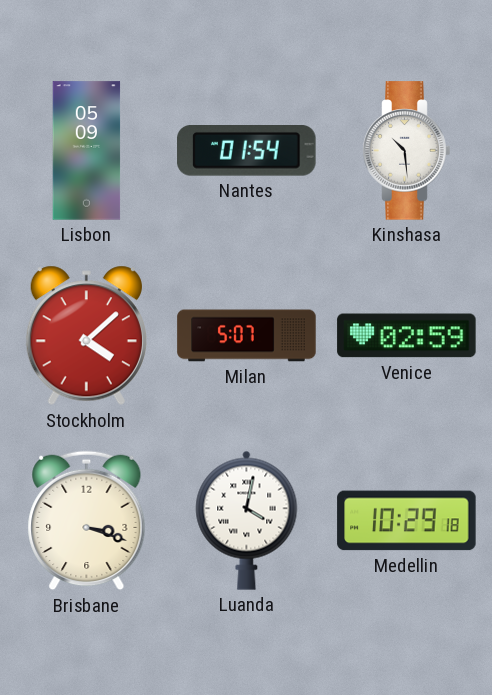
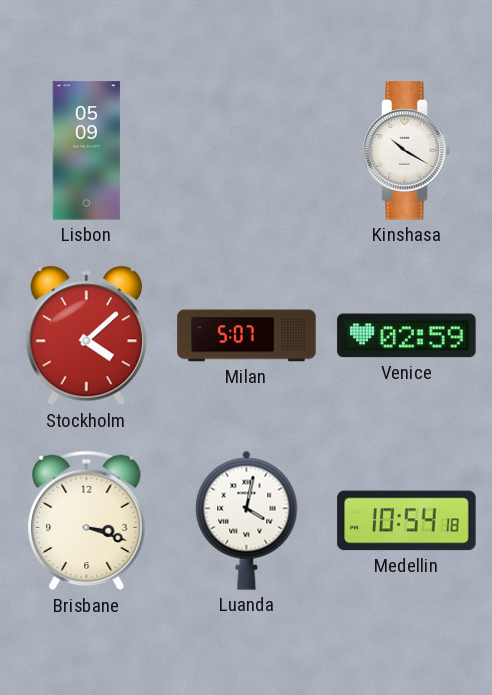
Nantes: 01:54 -> none
Kinshasa: 10:29 -> 10:20
Medellin: 10:29 -> 10:54
